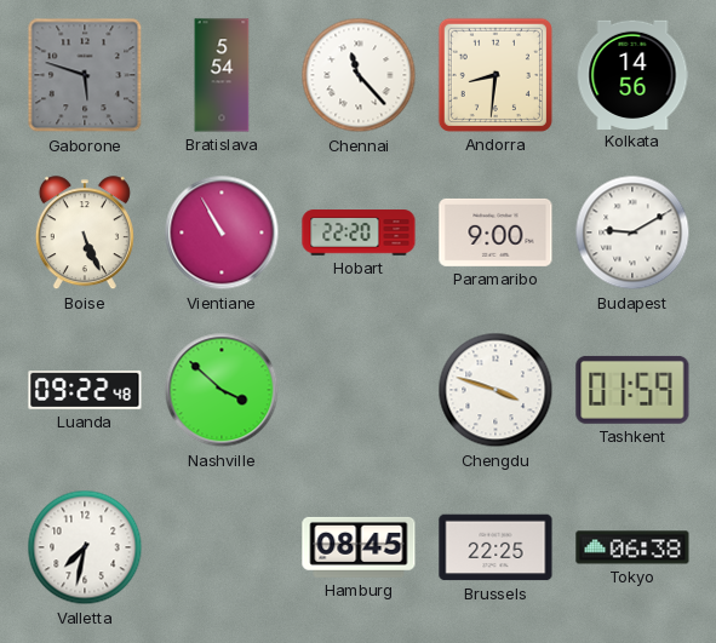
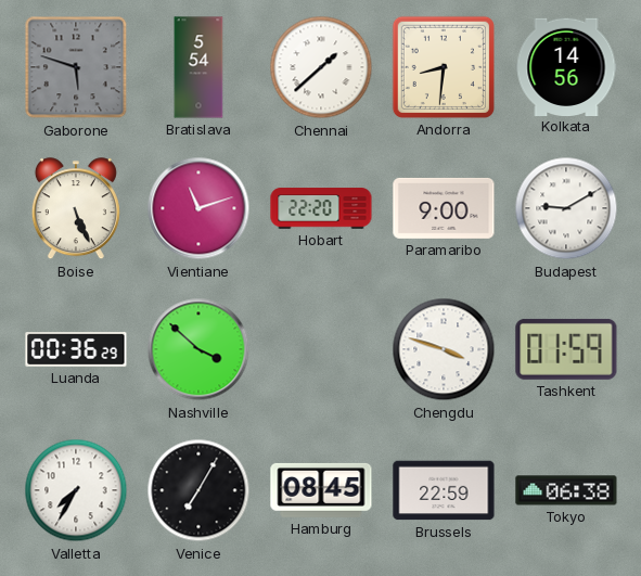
Chennai: 11:23 -> 1:38
Vientiane: 10:55 -> 11:12
Luanda: 09:22 -> 00:36
Valletta: 7:32 -> 7:35
Venice: none -> 7:05
Brussels: 22:25 -> 22:59
